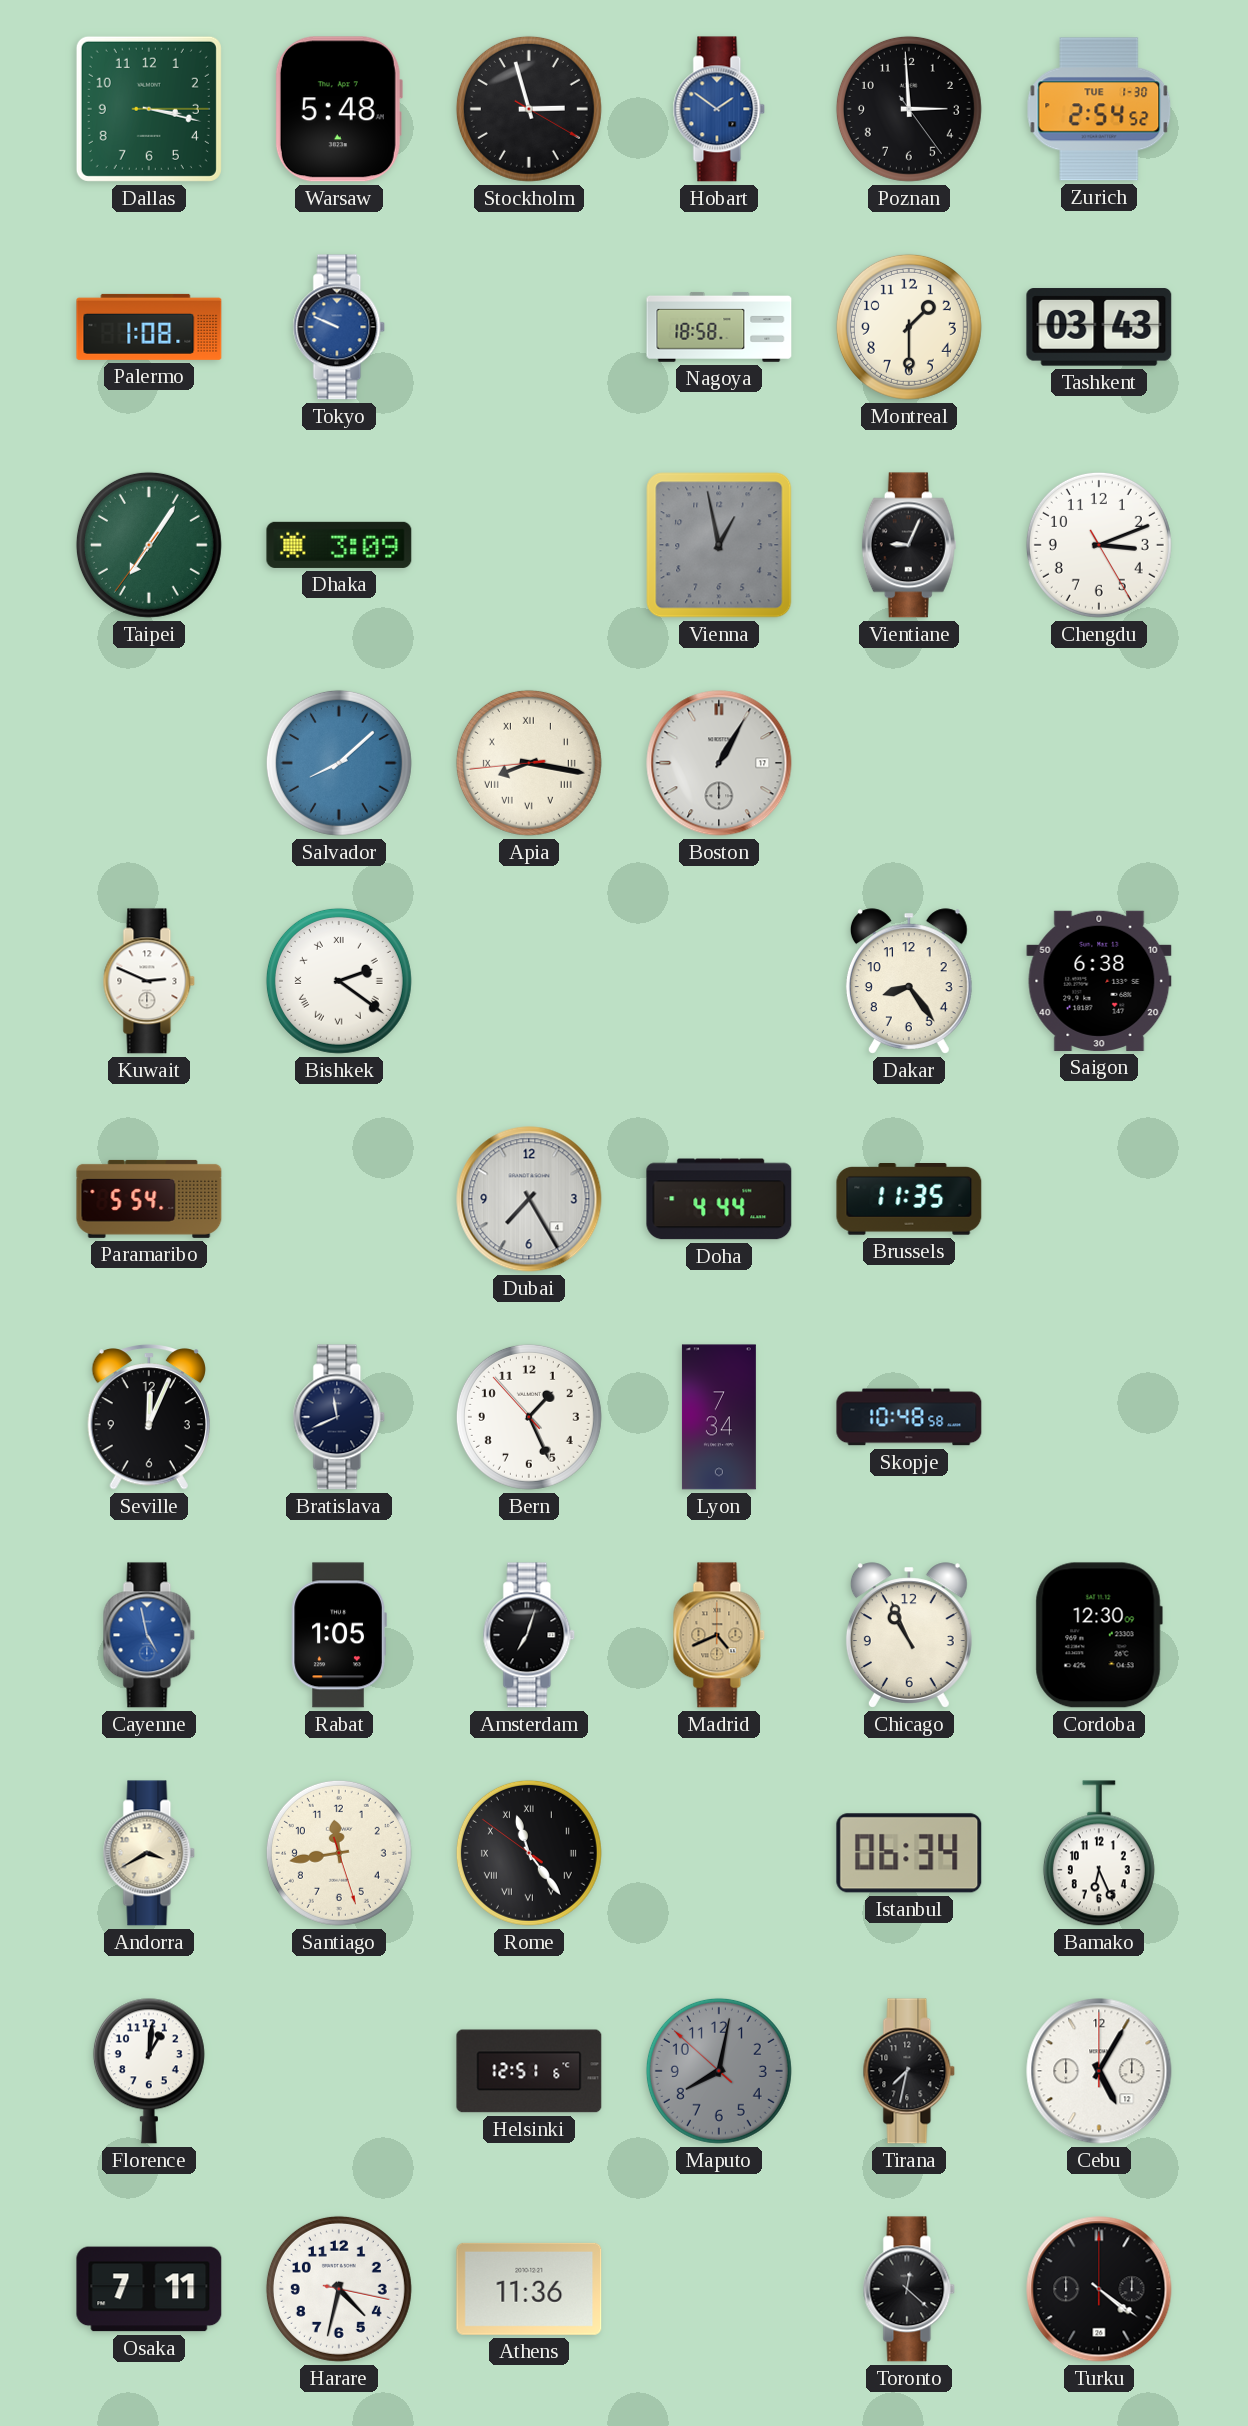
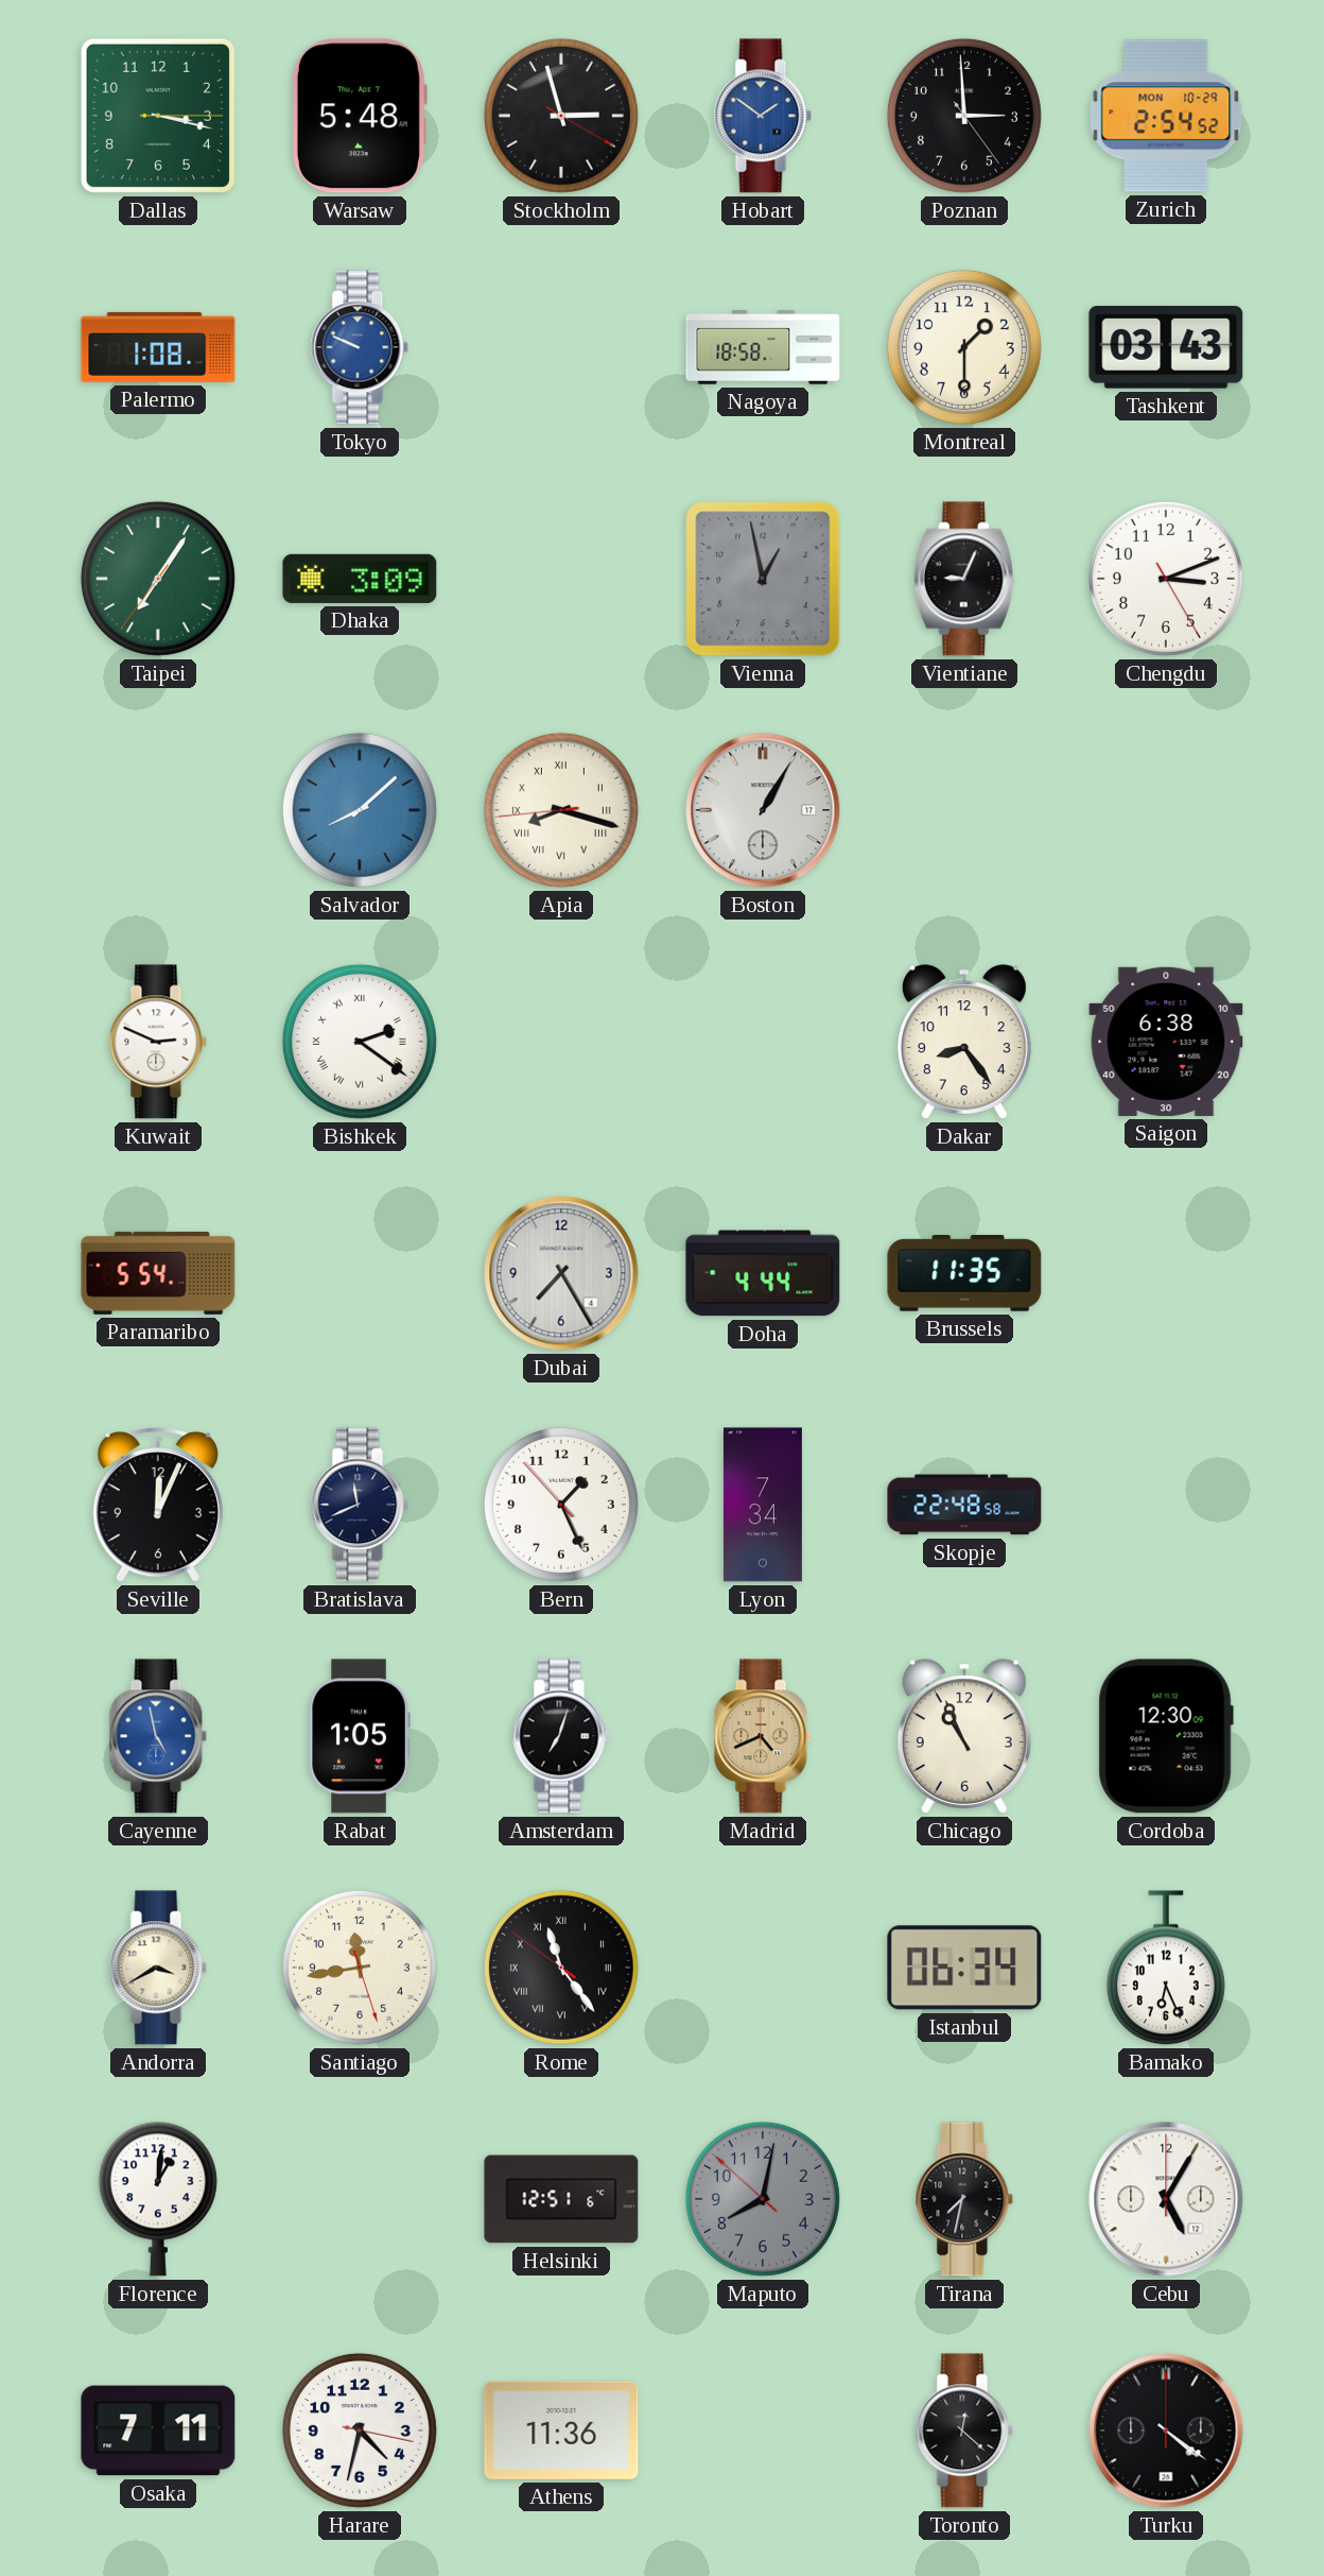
Zurich date: TUE 1-30 -> MON 10-29
Apia: 8:16 -> 8:17
Skopje: 10:48 -> 22:48
